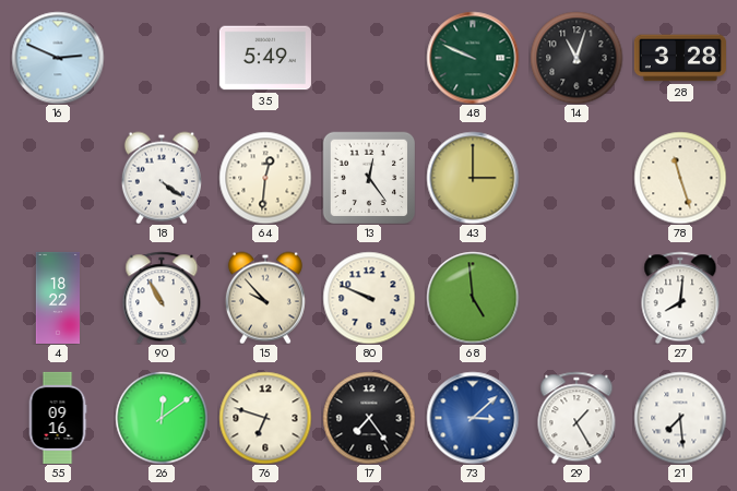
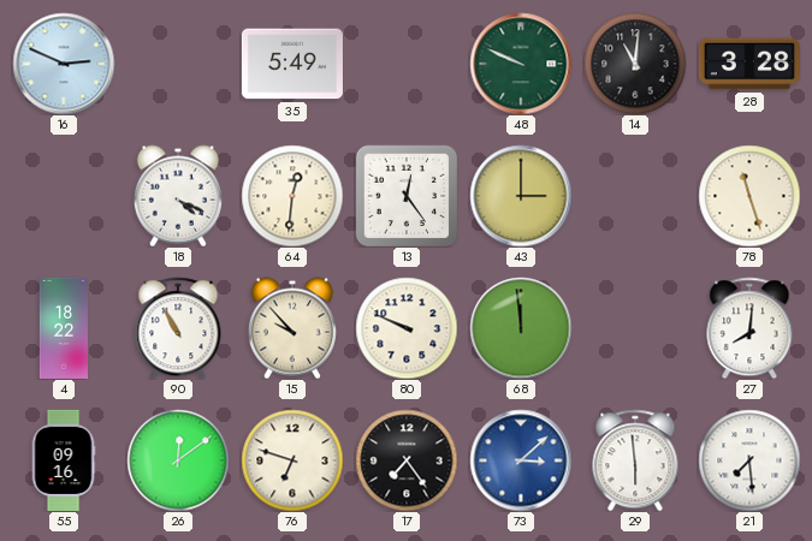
14: 11:03 -> 11:01
18: 4:21 -> 4:19
68: 4:59 -> 11:59
29: 1:25 -> 5:59
